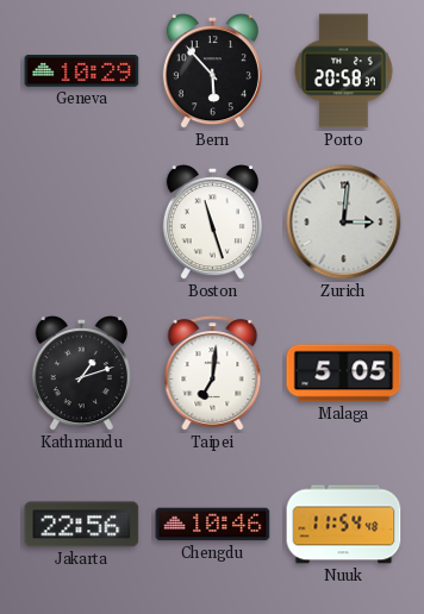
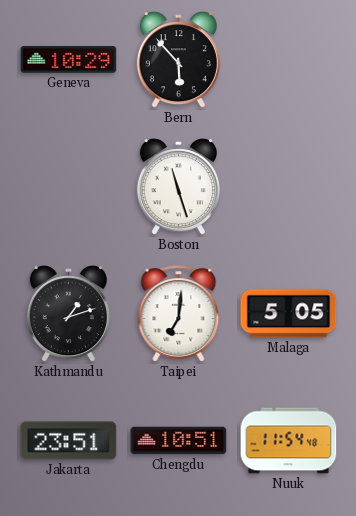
Porto: 20:58 -> none
Zurich: 3:01 -> none
Jakarta: 22:56 -> 23:51
Chengdu: 10:46 -> 10:51
